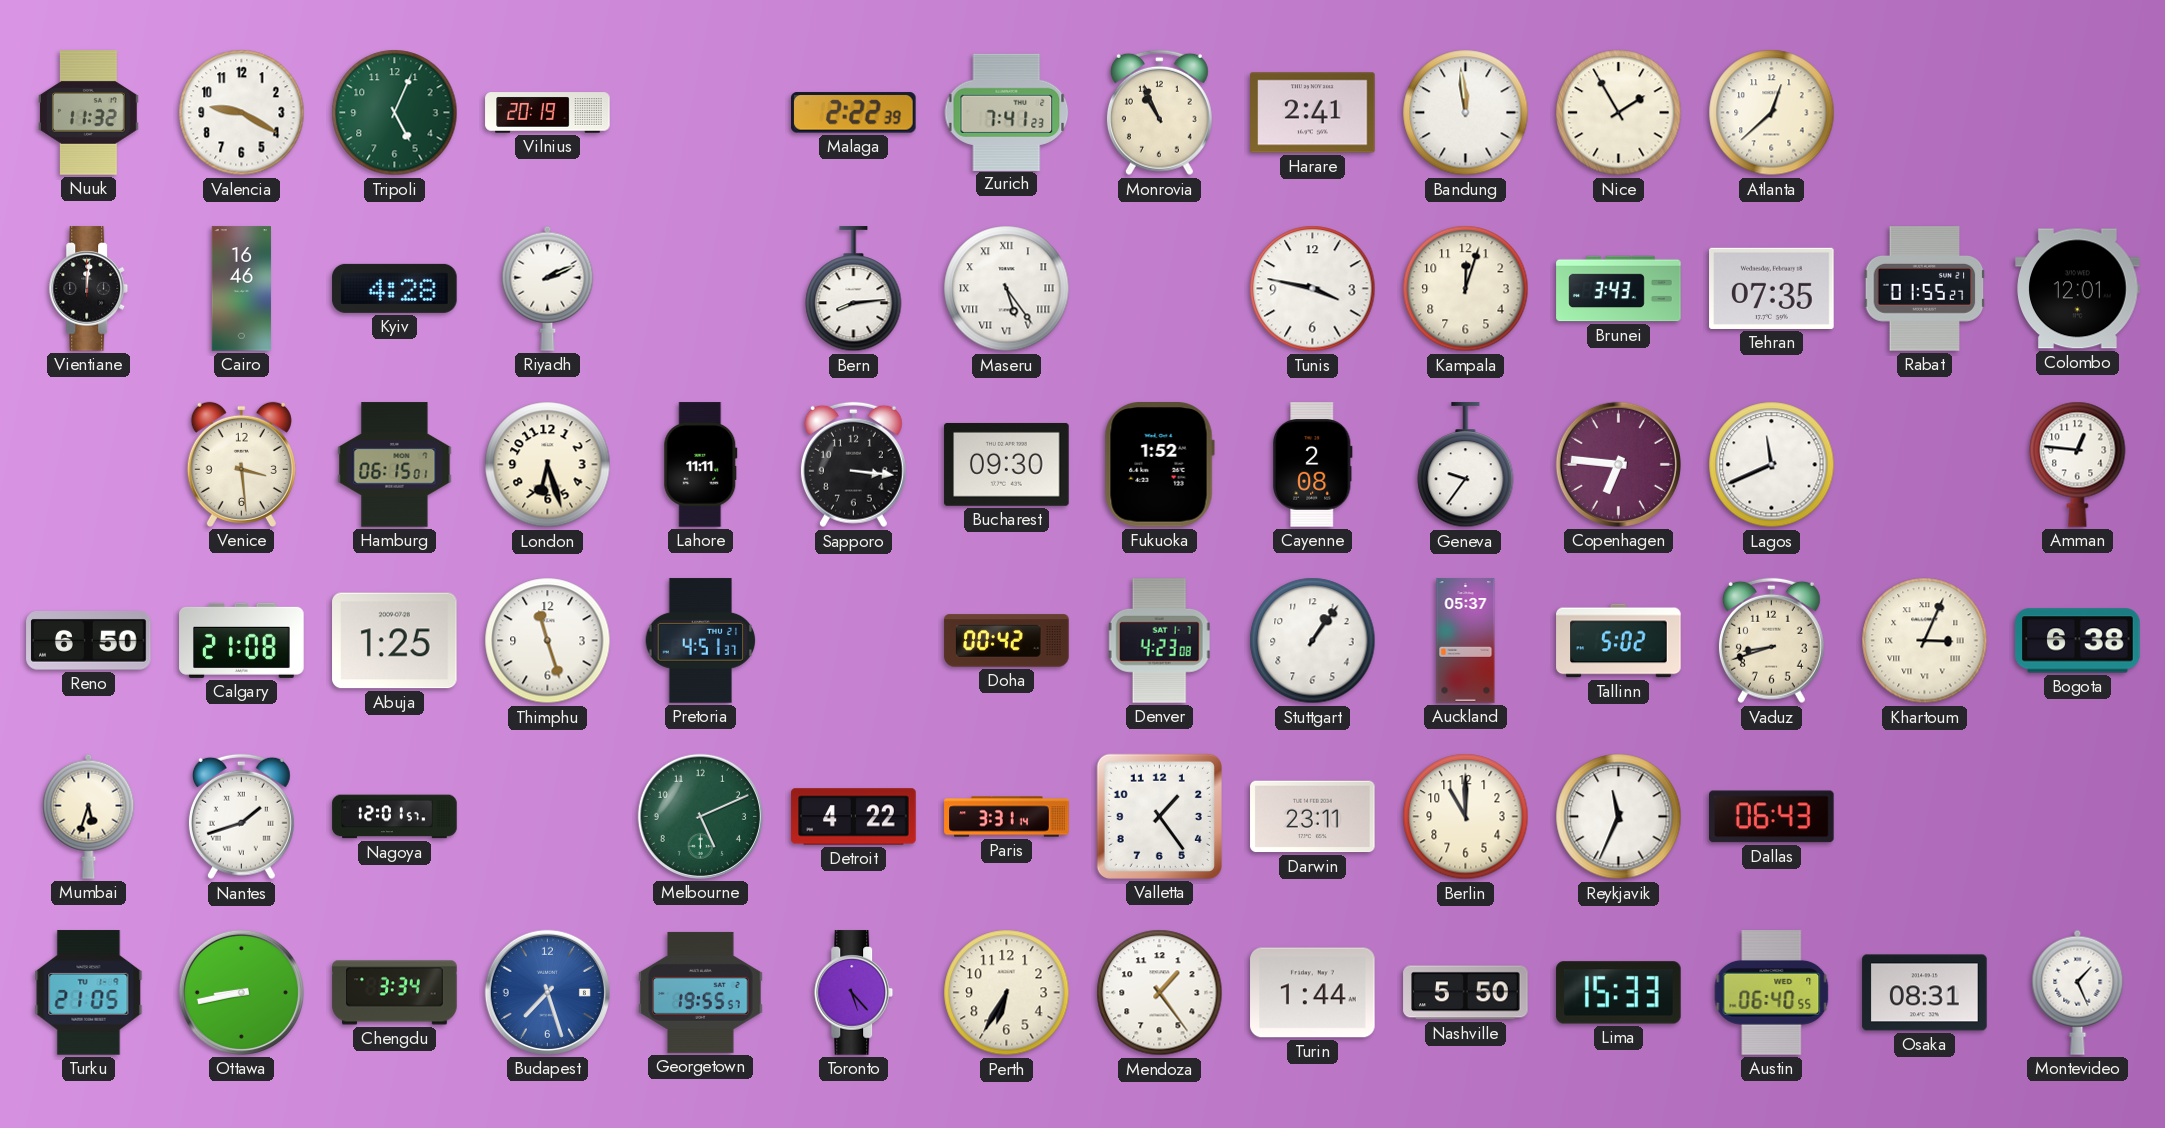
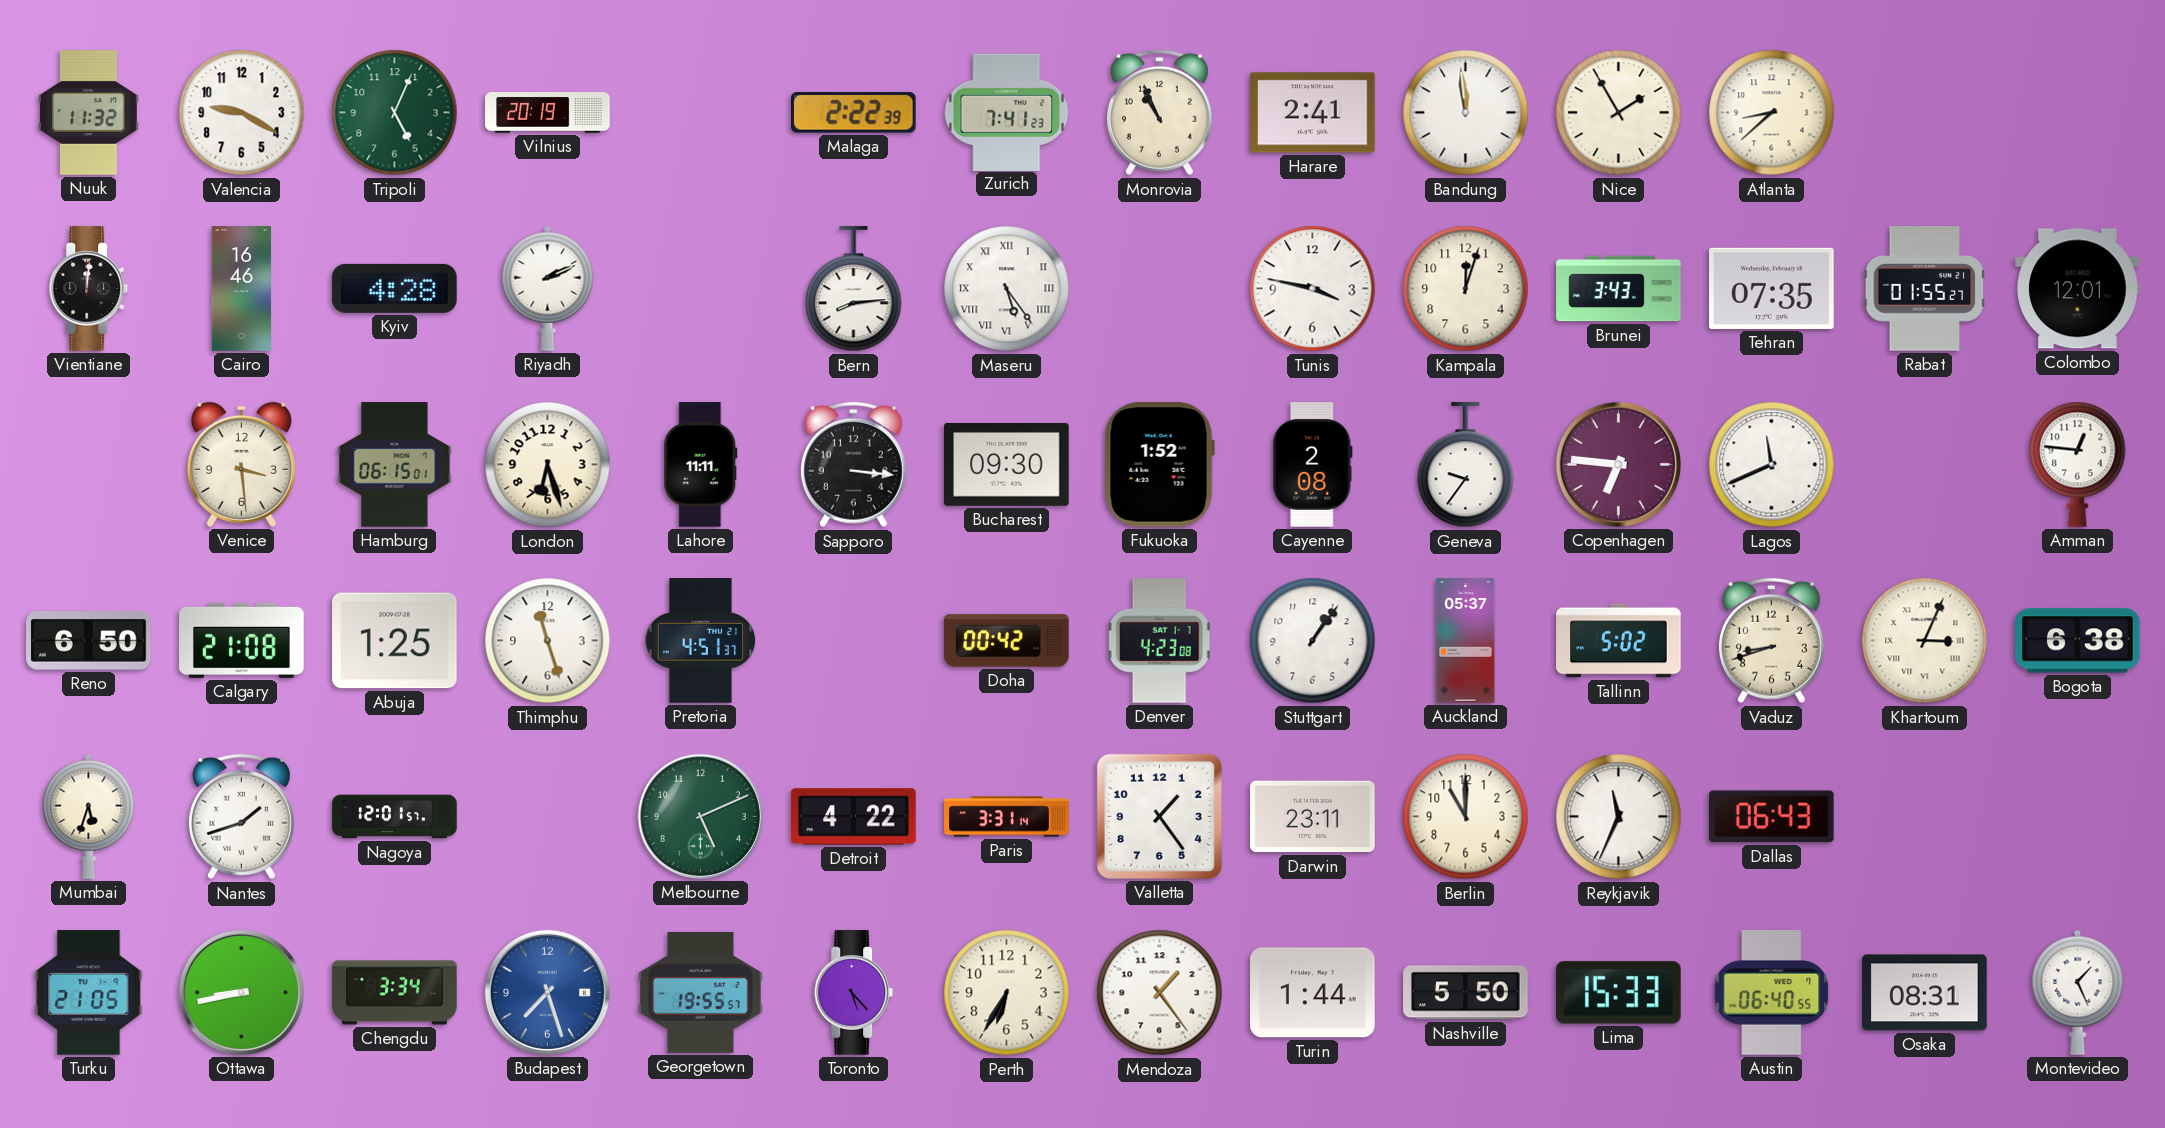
Atlanta: 12:38 -> 8:38
